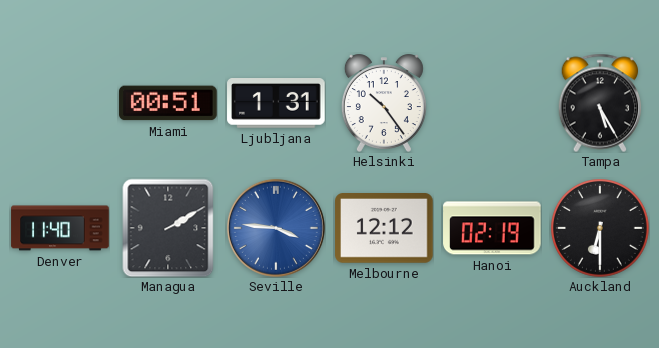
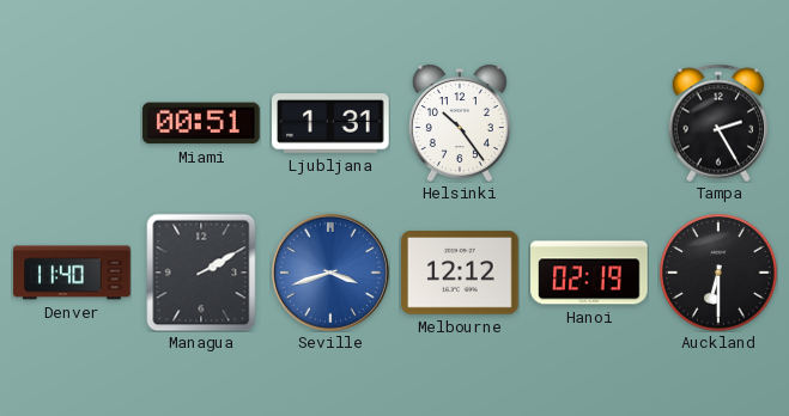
Tampa: 5:25 -> 2:25
Seville: 3:46 -> 3:42
